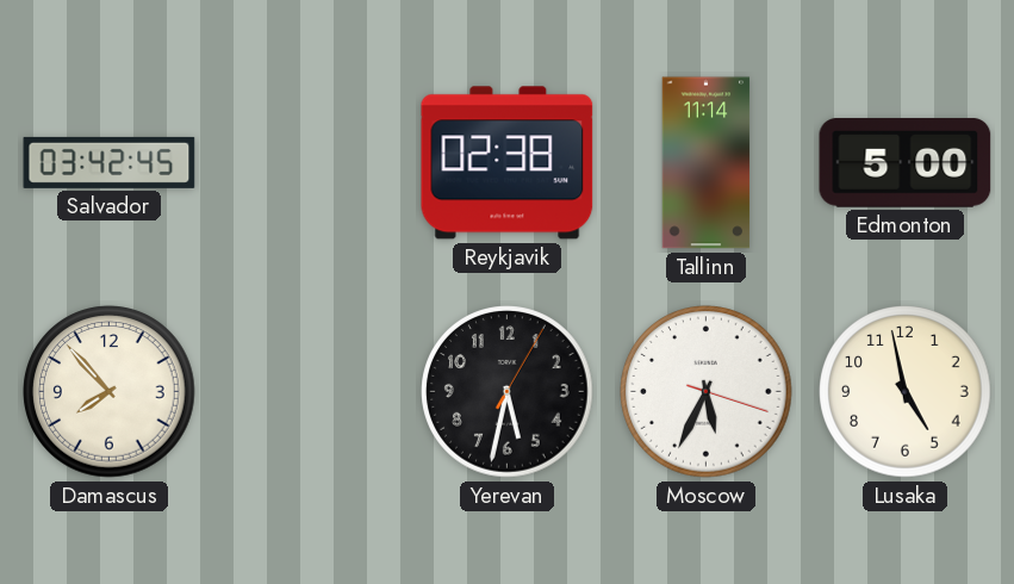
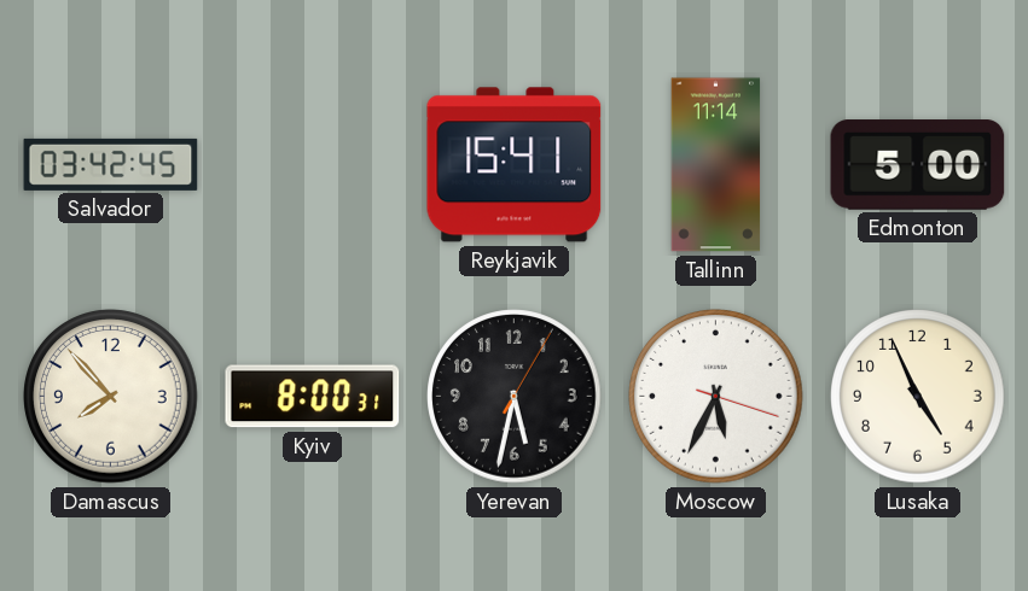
Reykjavik: 02:38 -> 15:41
Kyiv: none -> 8:00
Lusaka: 4:58 -> 4:56
